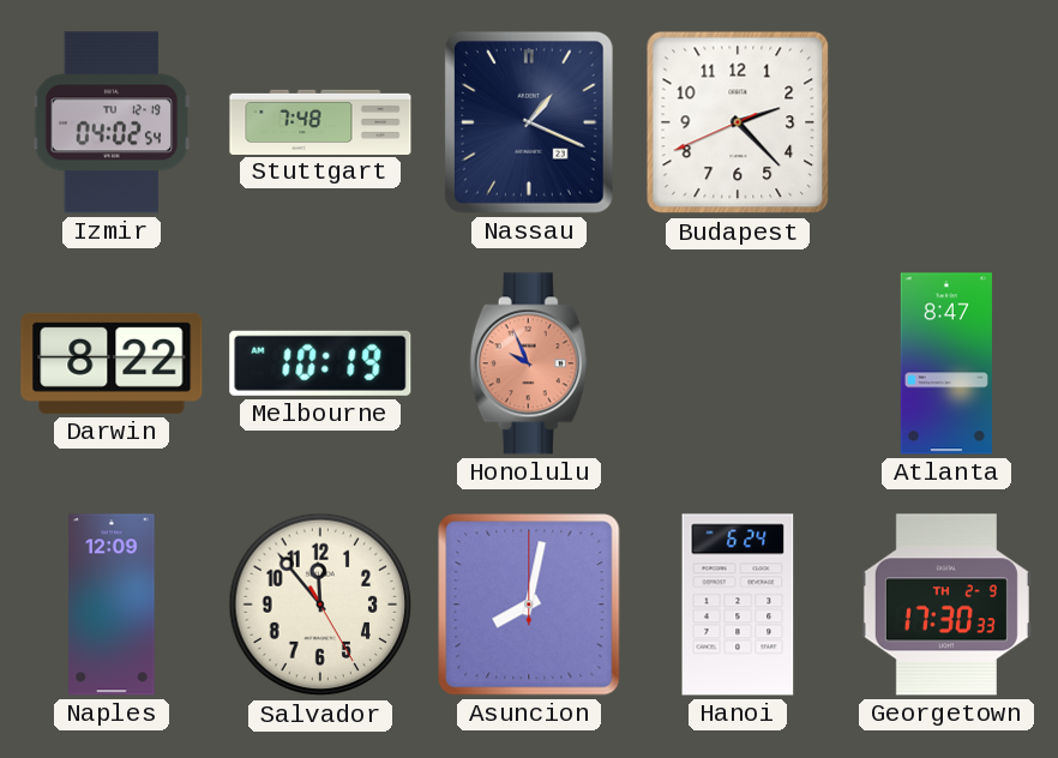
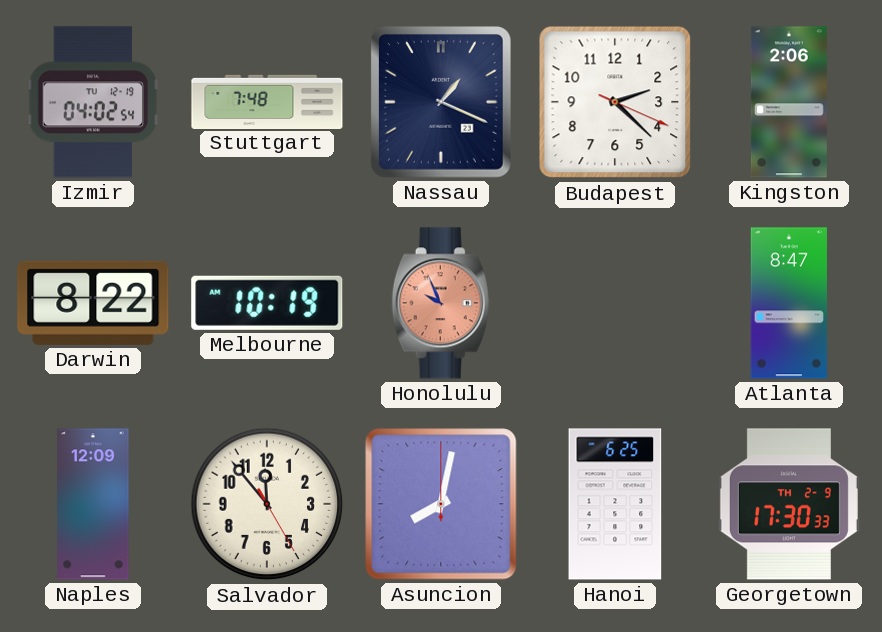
Budapest: 2:22:41 -> 2:22:19
Kingston: none -> 2:06
Hanoi: 6:24 -> 6:25
